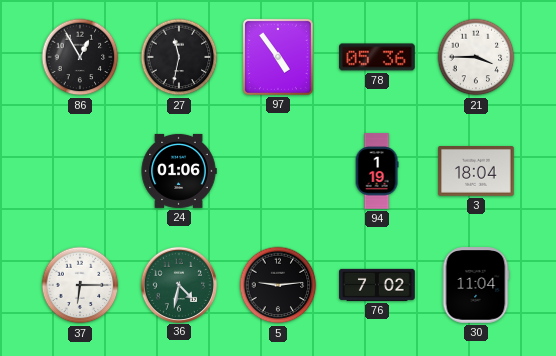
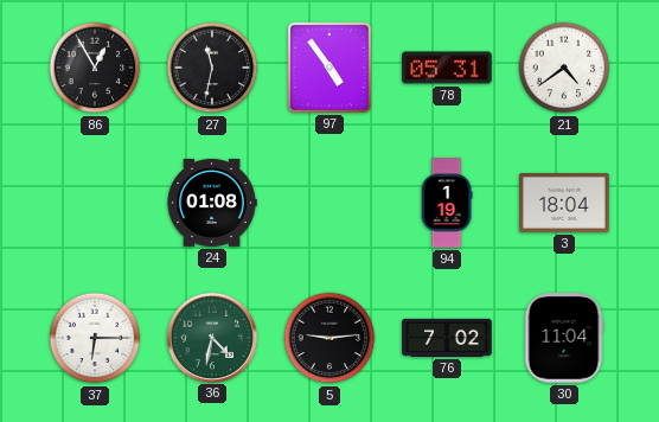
78: 05:36 -> 05:31
21: 3:45 -> 4:39
24: 01:06 -> 01:08
